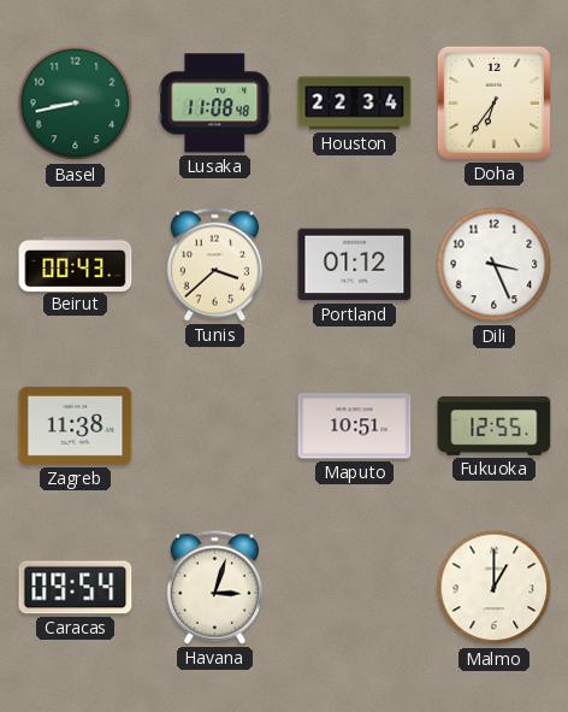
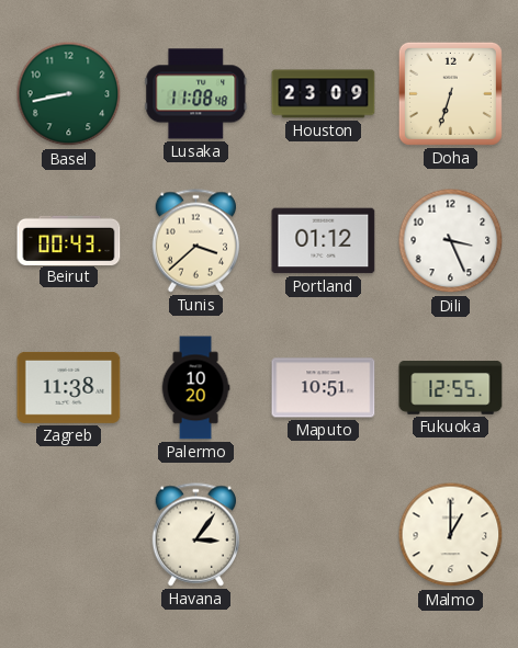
Houston: 22:34 -> 23:09
Doha: 6:36 -> 6:33
Palermo: none -> 10:20
Caracas: 09:54 -> none
Havana: 3:03 -> 3:06
